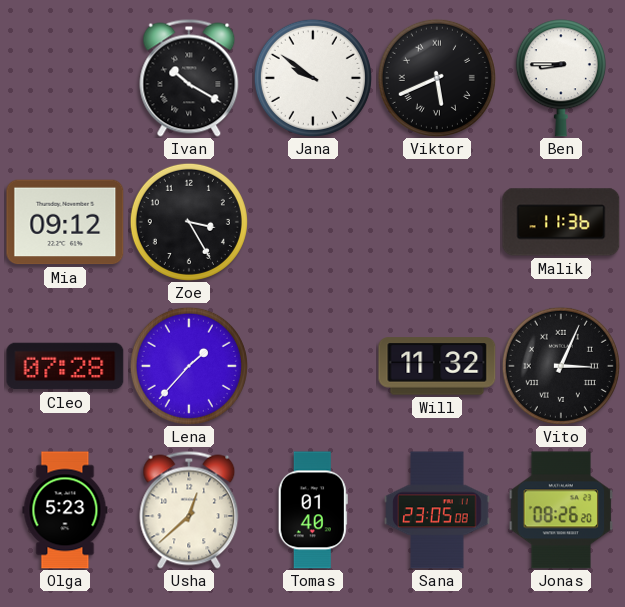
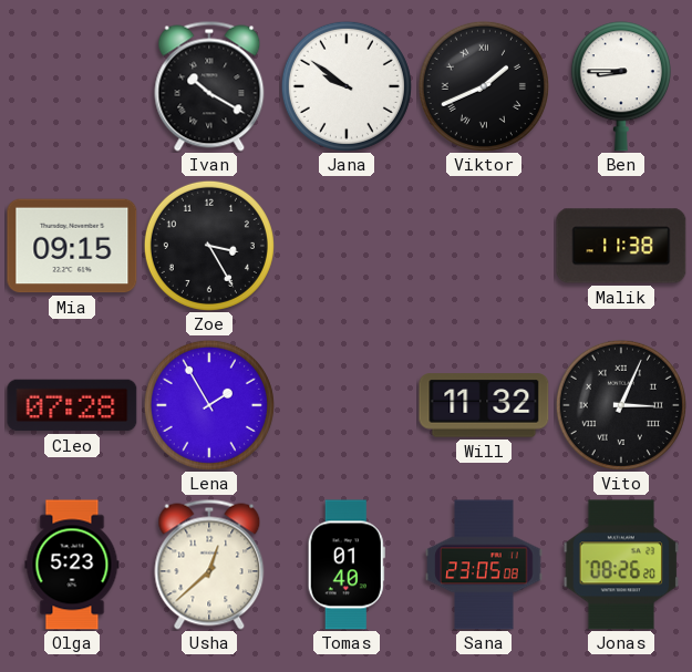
Viktor: 5:41 -> 1:41
Mia: 09:12 -> 09:15
Malik: 11:36 -> 11:38
Lena: 1:37 -> 1:55
